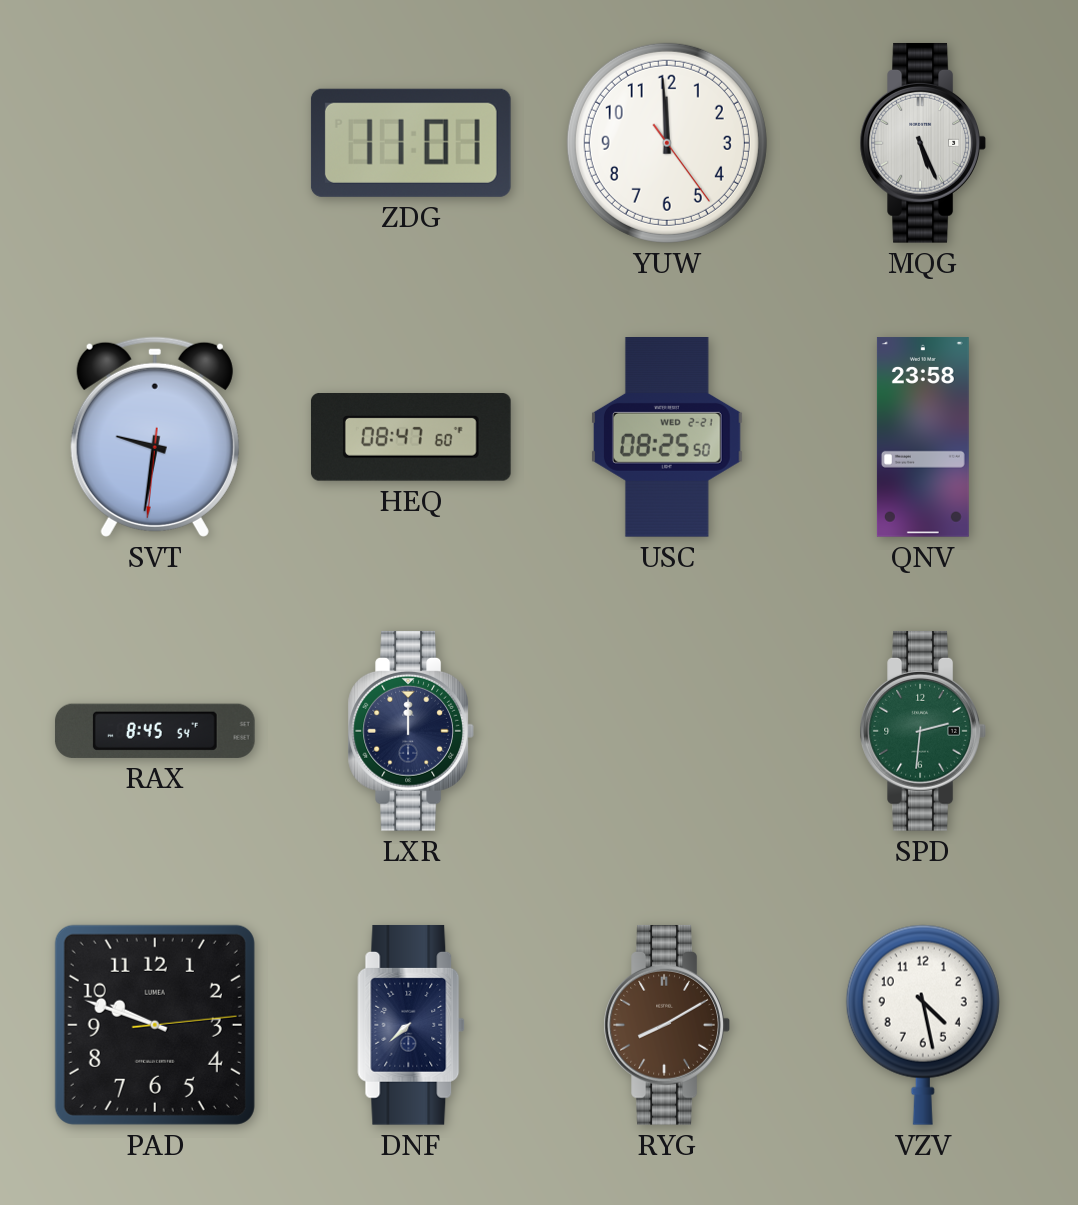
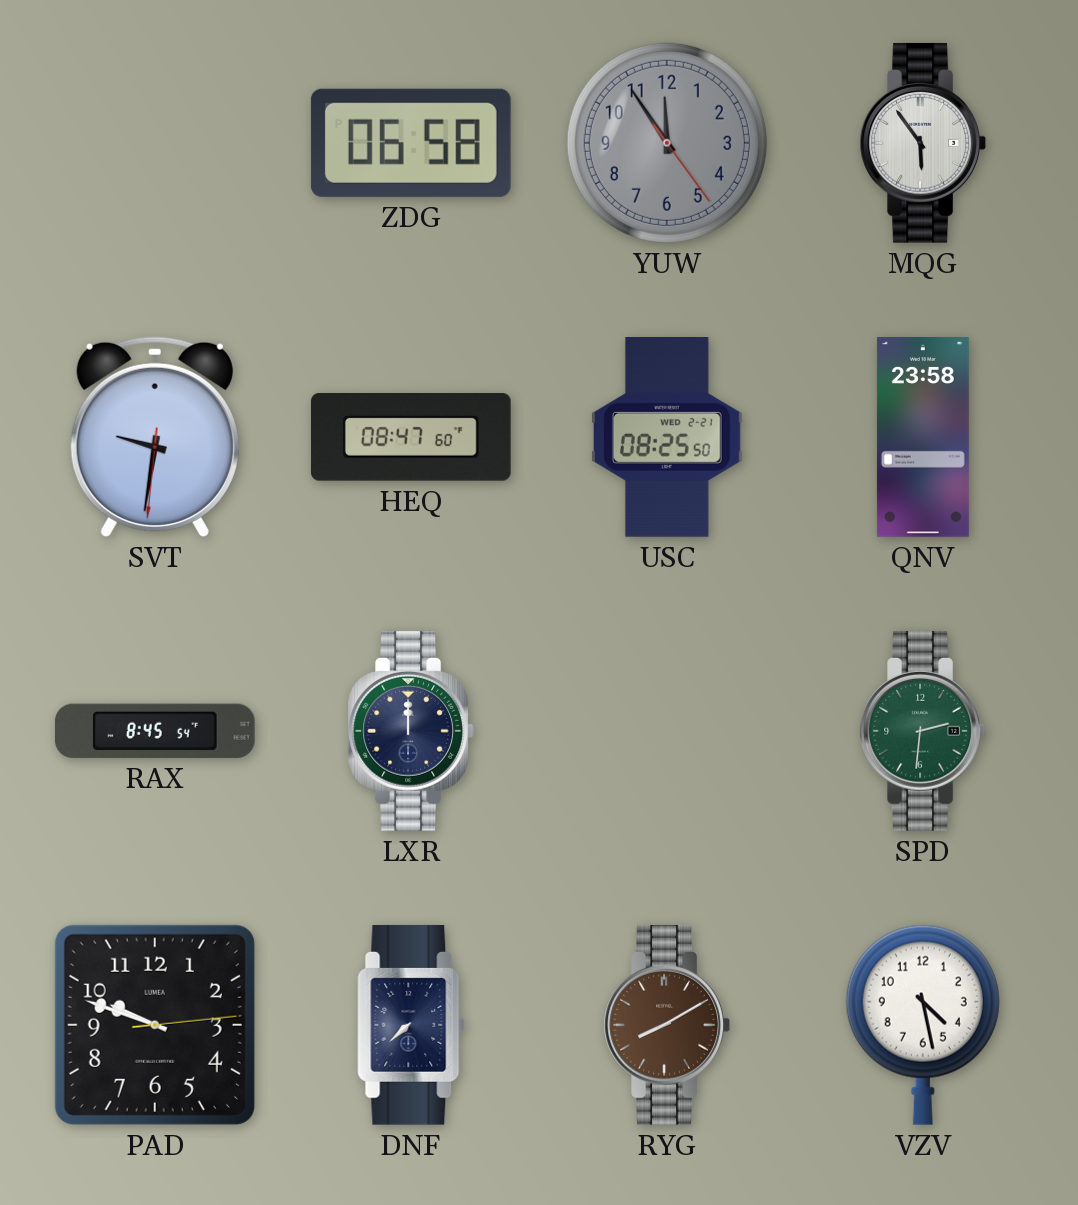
ZDG: 11:01 -> 06:58
YUW: 11:59 -> 11:54
YUW dial: white -> grey
MQG: 5:26 -> 5:54
